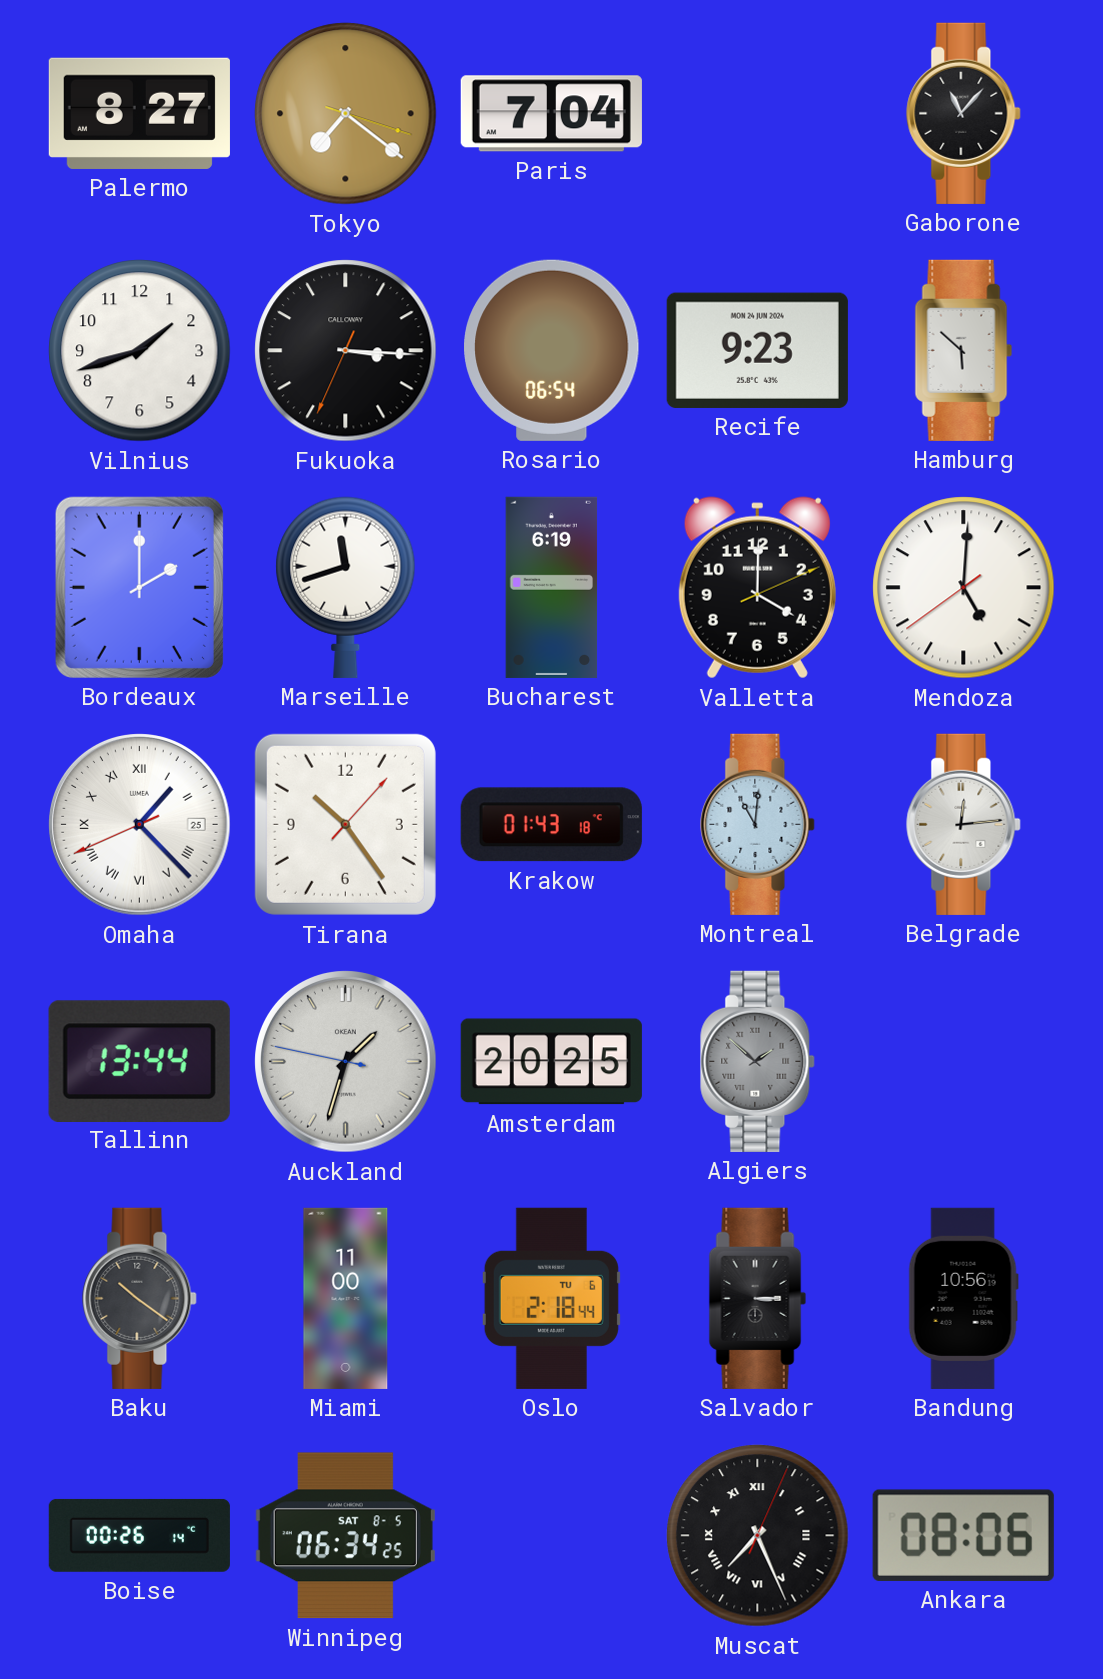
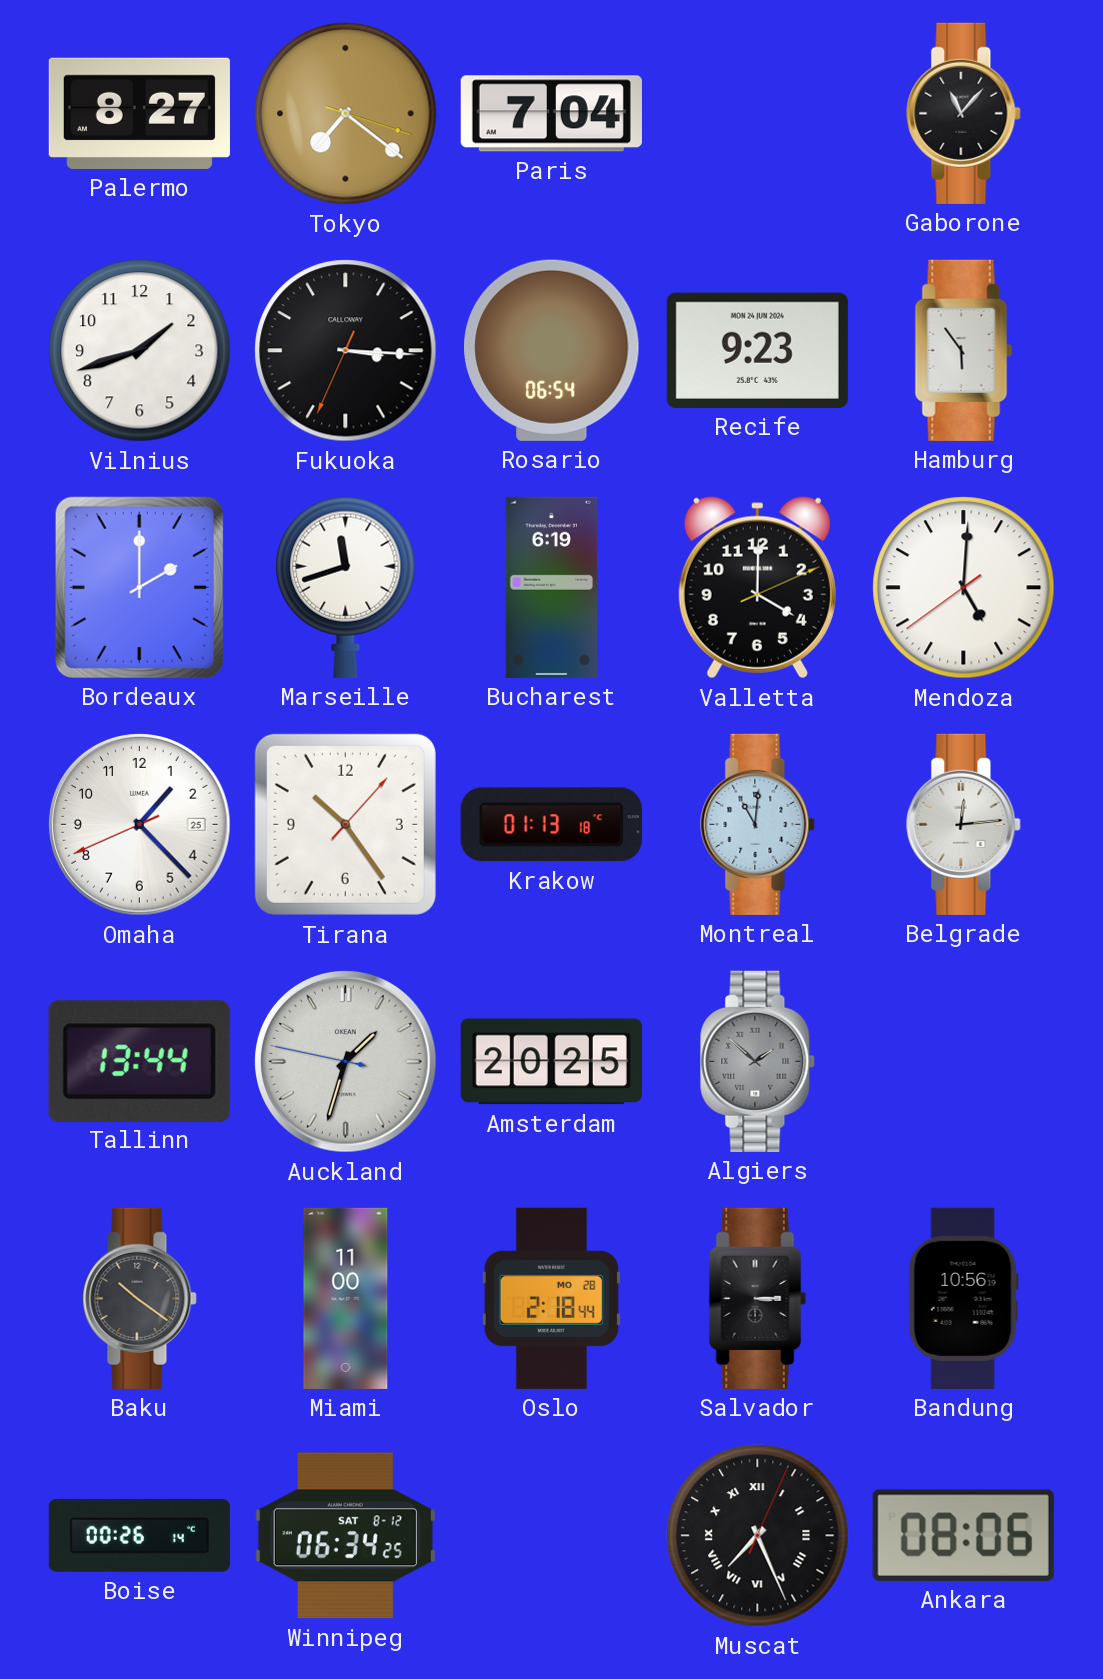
Hamburg: 5:52 -> 5:54
Omaha numerals: Roman -> Arabic
Krakow: 01:43 -> 01:13
Oslo date: TU 6 -> MO 28
Winnipeg date: SAT 8-5 -> SAT 8-12
